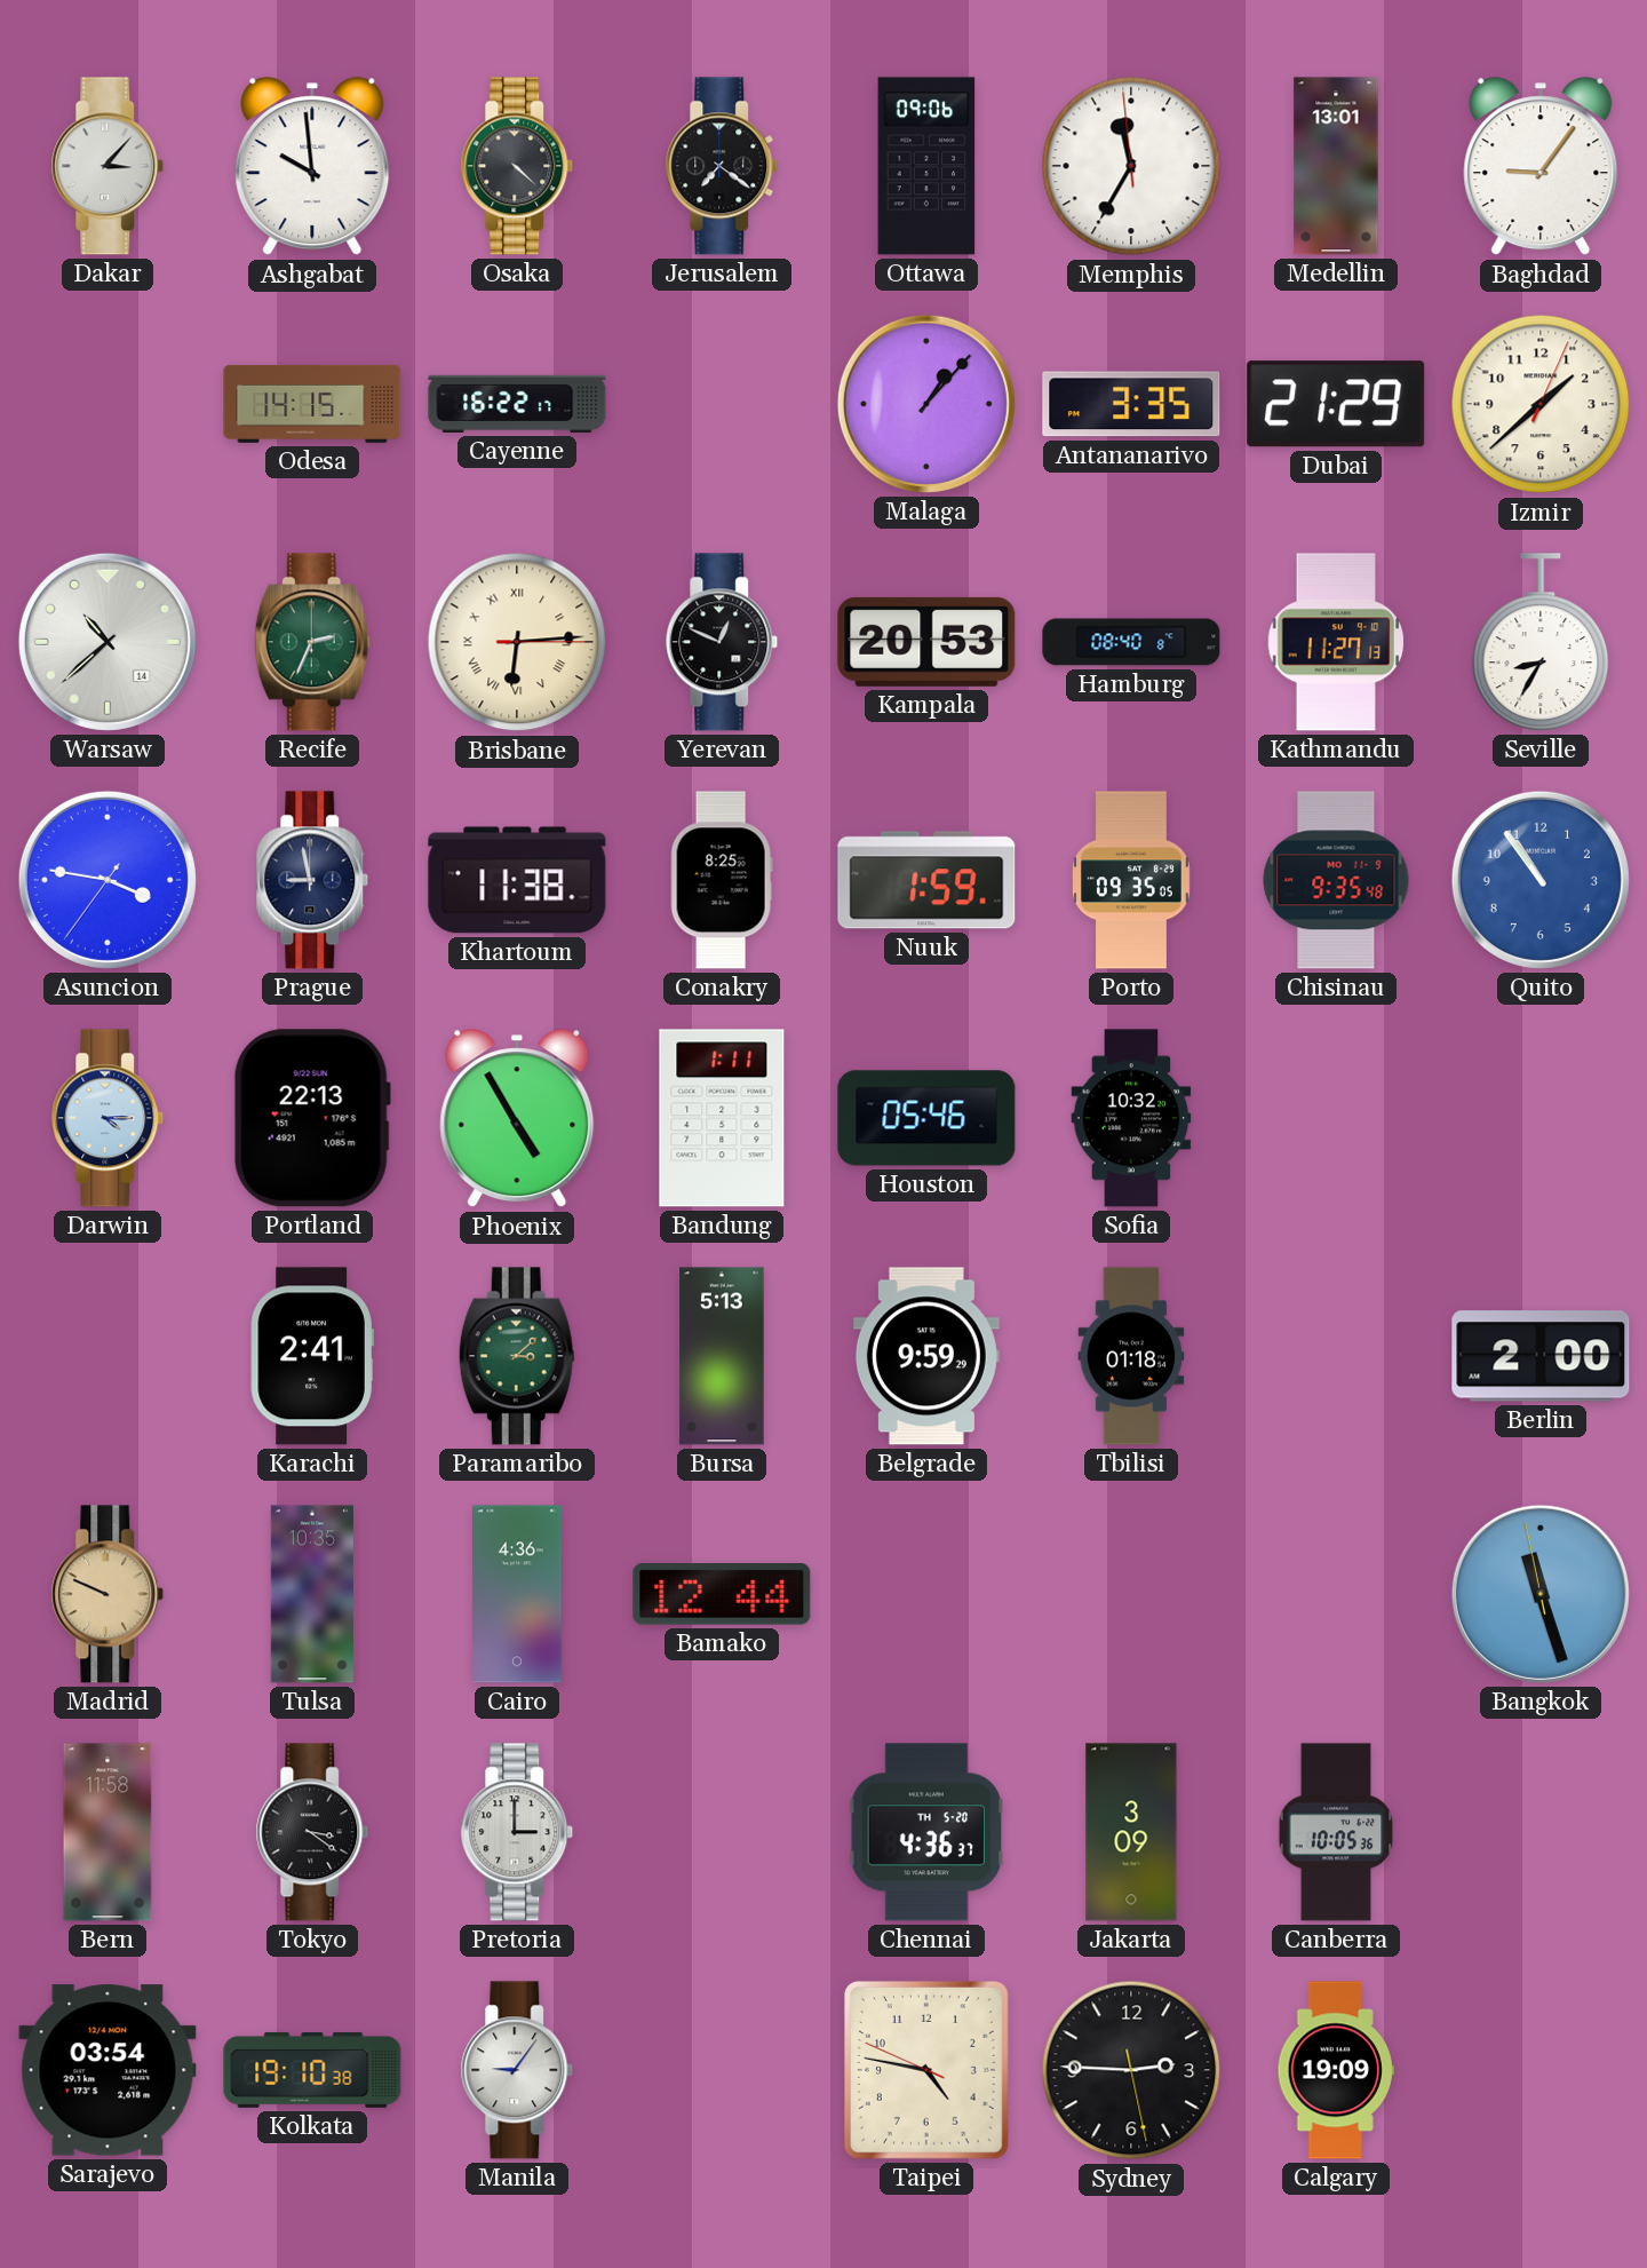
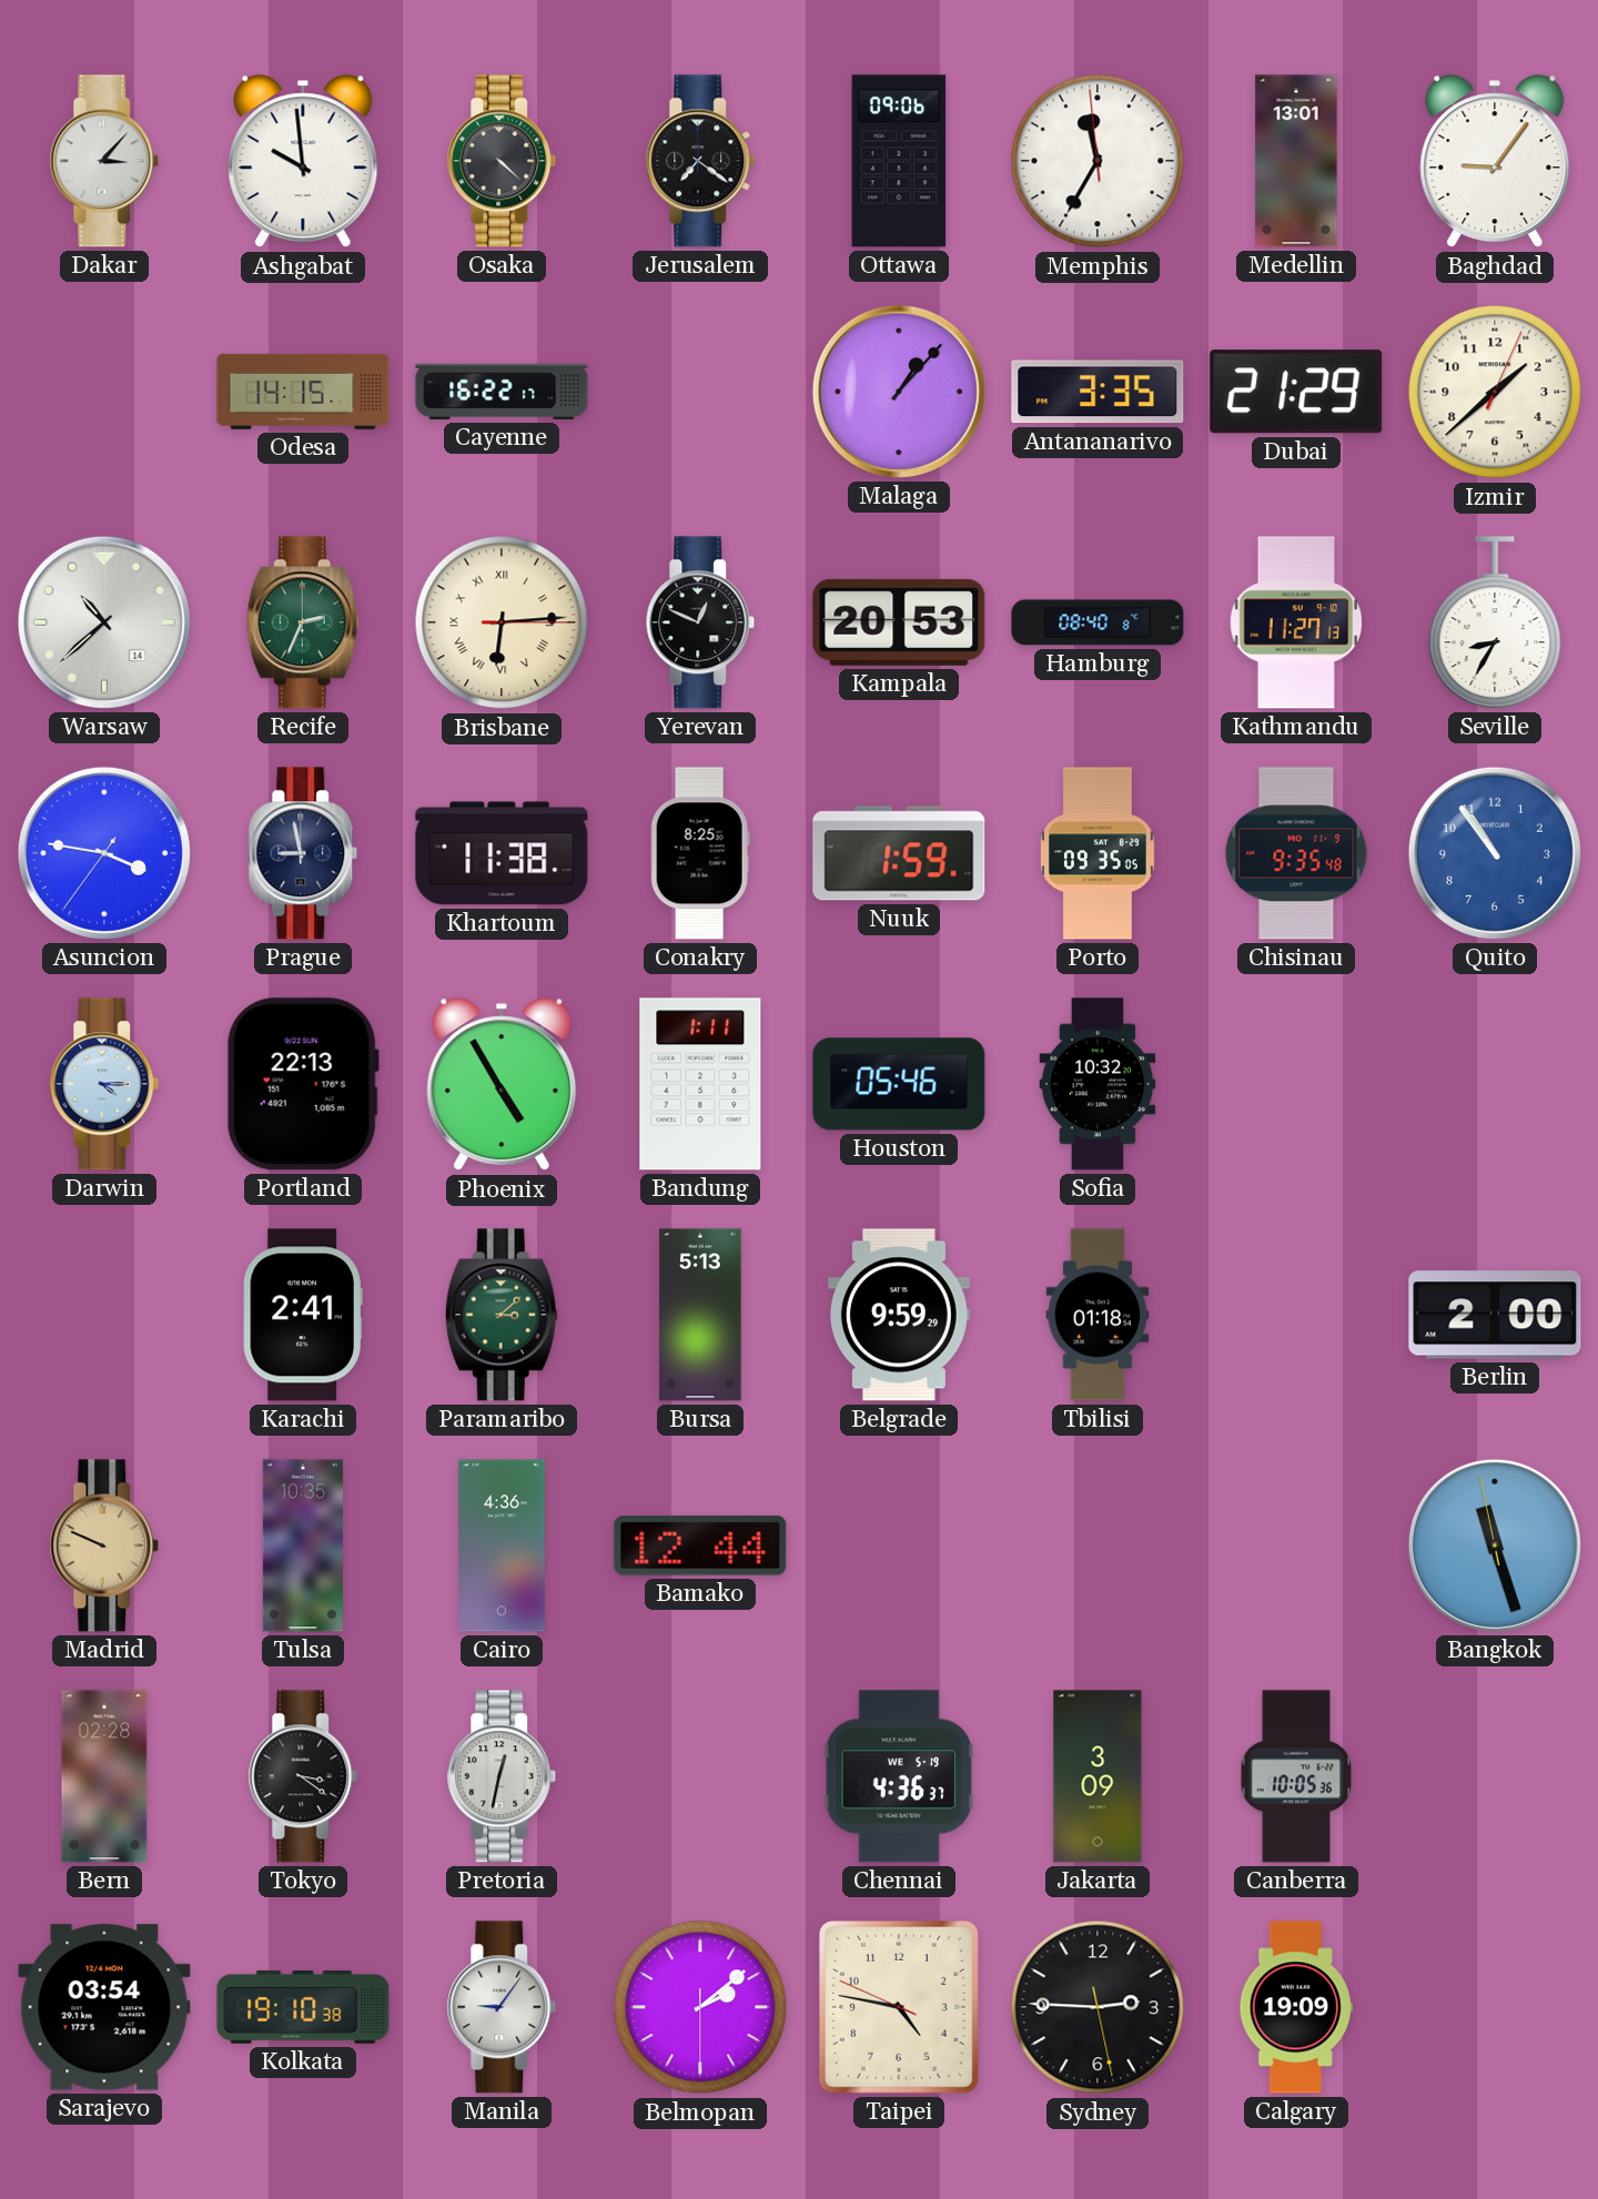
Bern: 11:58 -> 02:28
Pretoria: 3:00 -> 12:32
Chennai date: TH 5-20 -> WE 5-19
Belmopan: none -> 2:08
